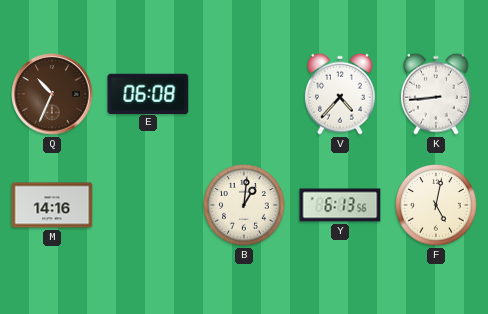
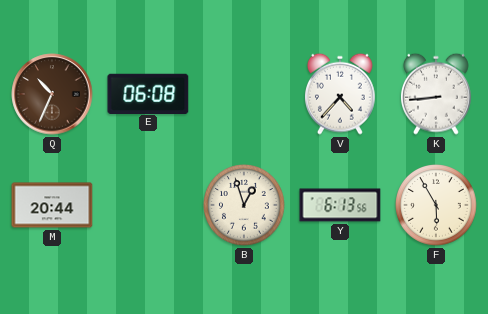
M: 14:16 -> 20:44
B: 1:01 -> 12:57
F: 5:02 -> 5:55
